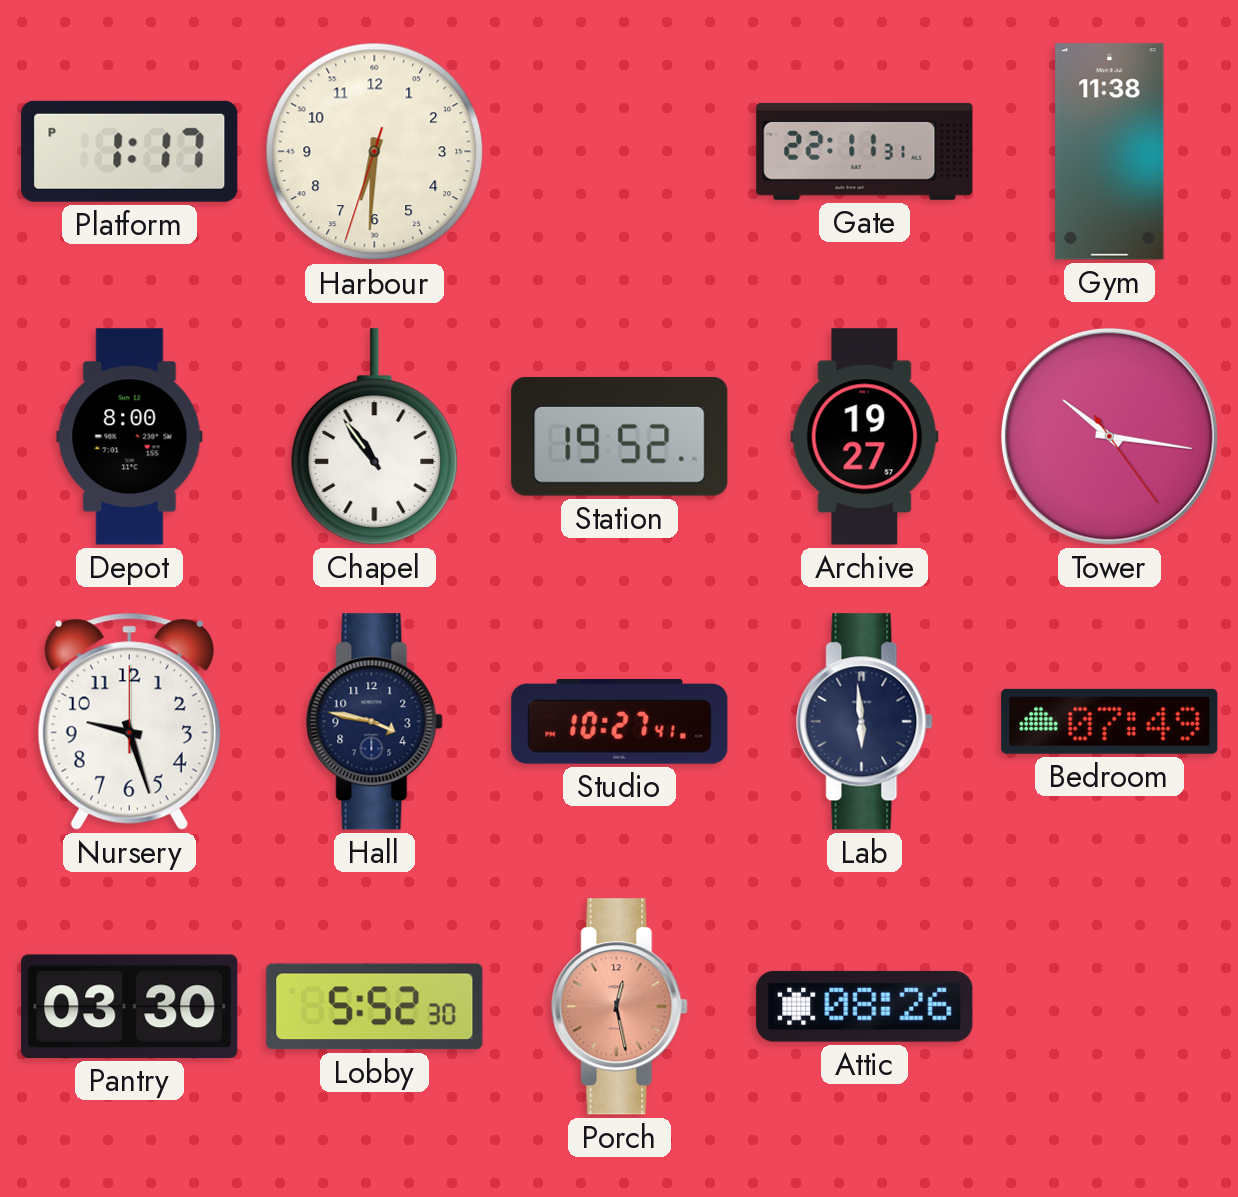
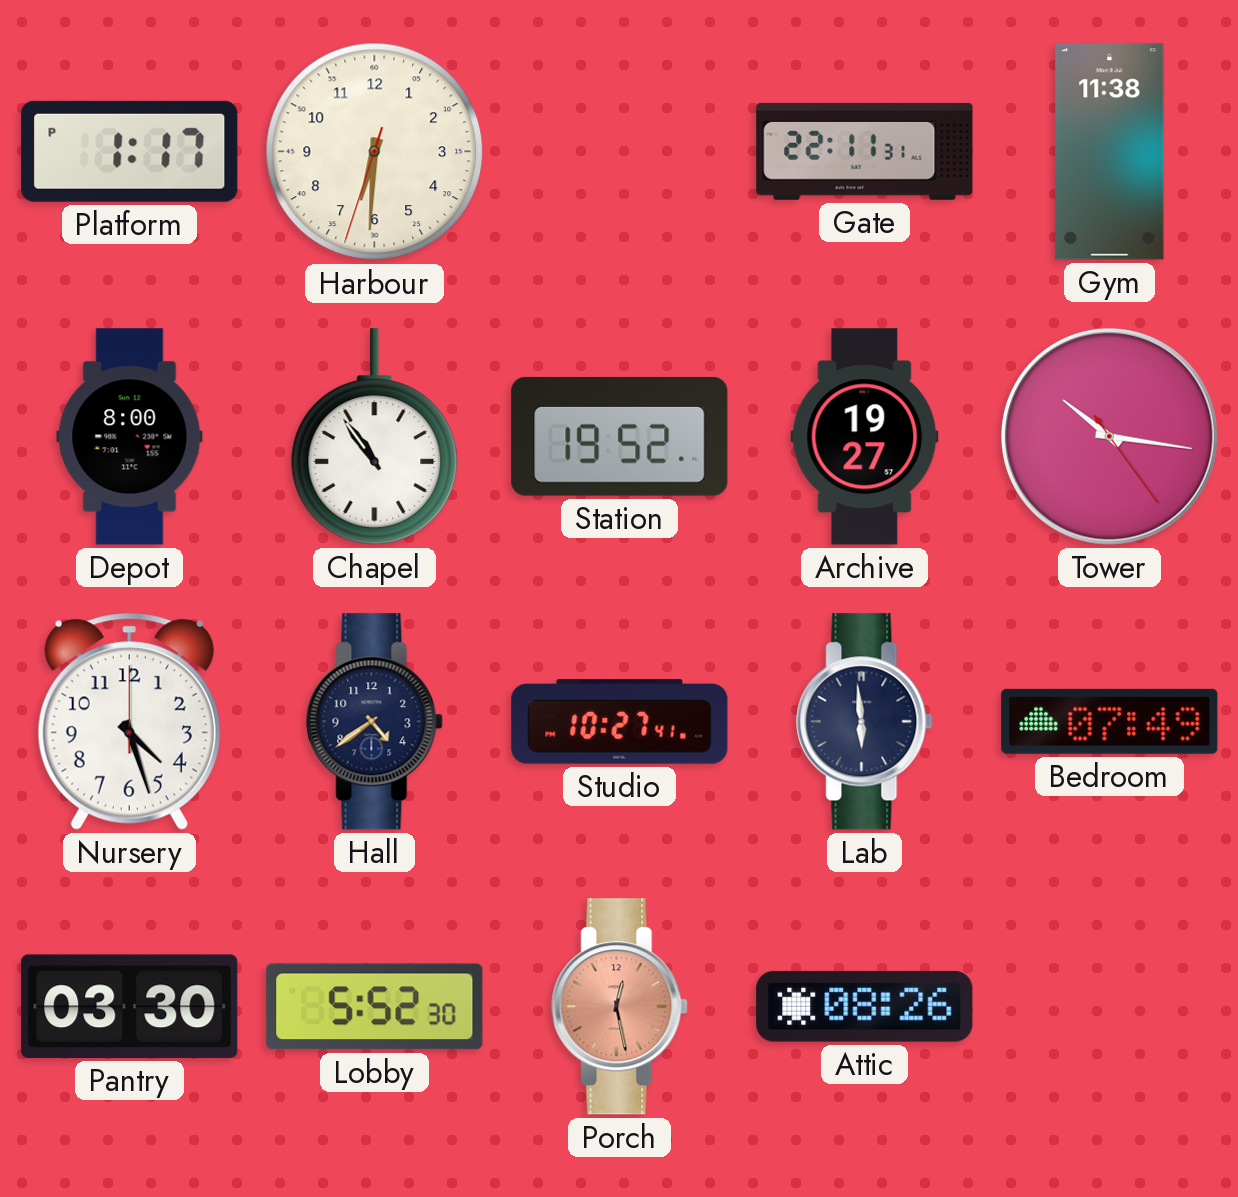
Nursery: 9:27 -> 4:27
Hall: 3:47 -> 4:39
